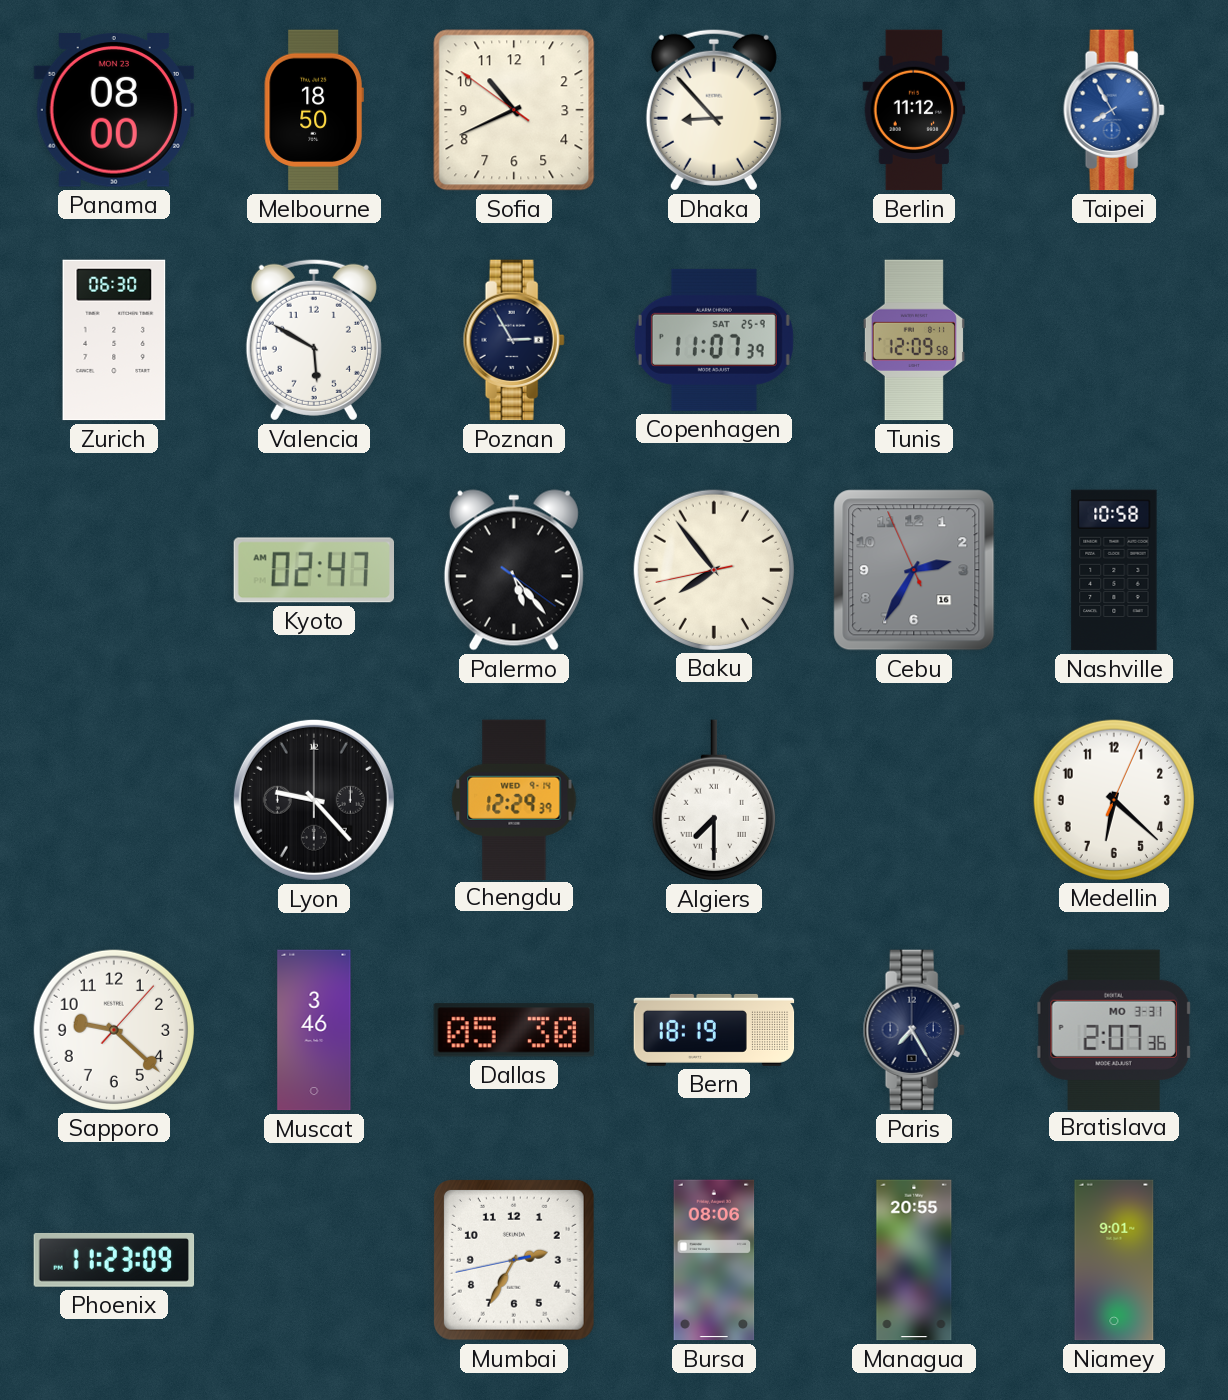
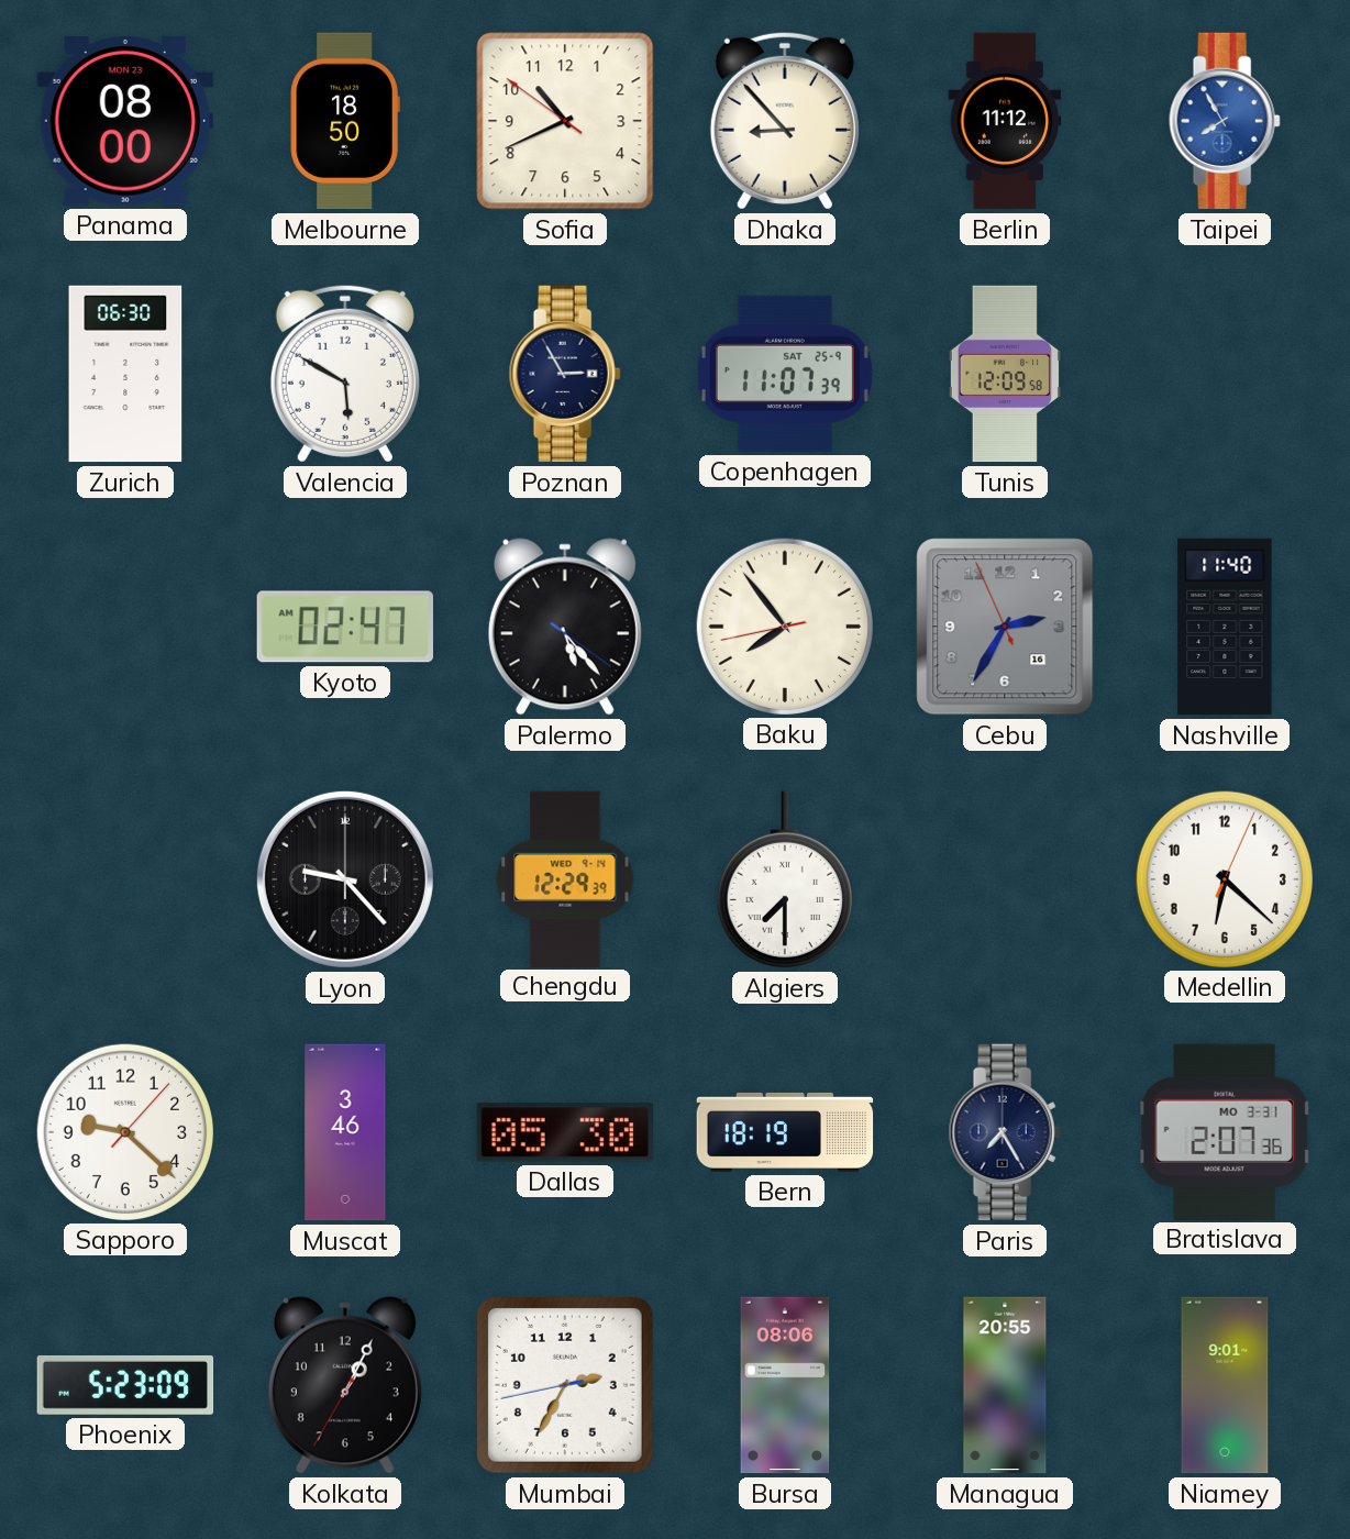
Nashville: 10:58 -> 11:40
Phoenix: 11:23 -> 5:23
Kolkata: none -> 1:04
